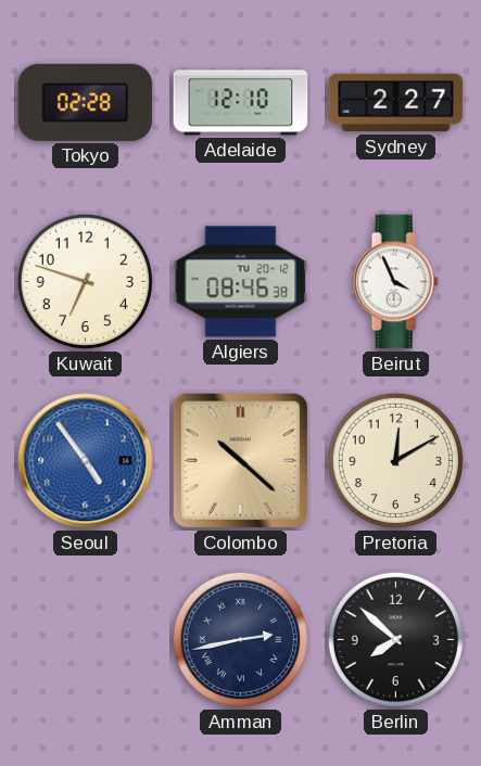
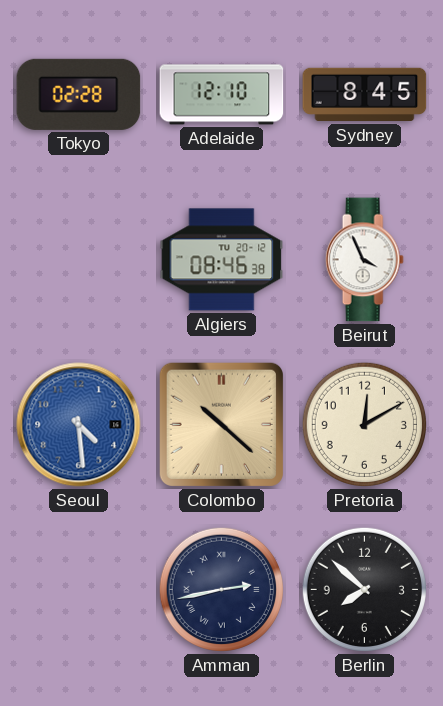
Sydney: 2:27 -> 8:45
Kuwait: 6:48 -> none
Seoul: 4:54 -> 4:29
